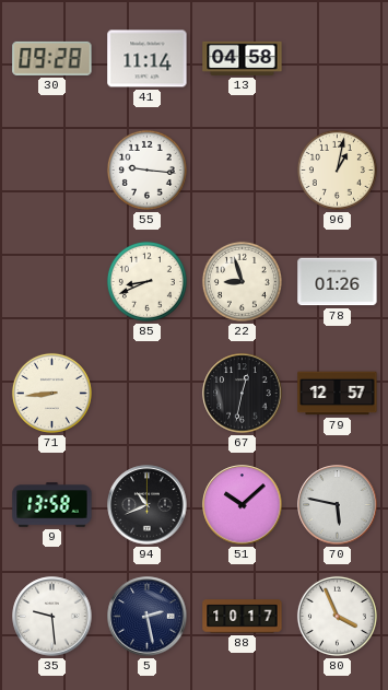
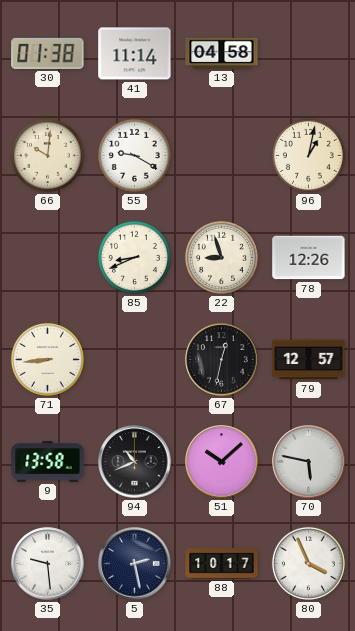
30: 09:28 -> 01:38
66: none -> 10:01
55: 9:16 -> 9:20
78: 01:26 -> 12:26
